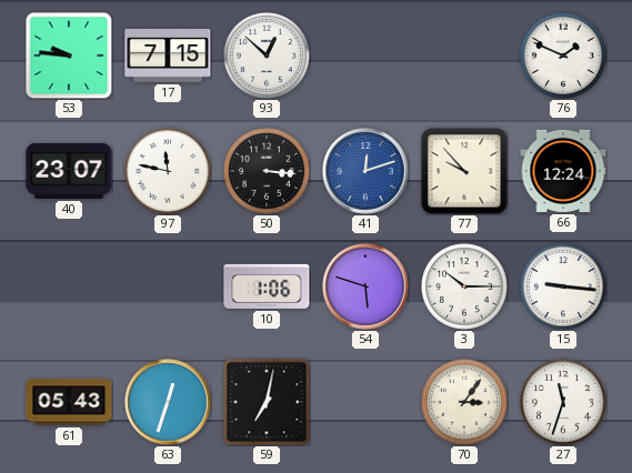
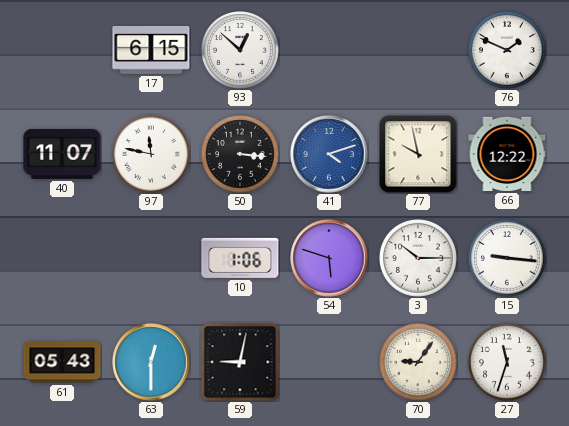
53: 9:46 -> none
17: 7:15 -> 6:15
40: 23:07 -> 11:07
41: 12:12 -> 4:12
77: 9:53 -> 9:58
66: 12:24 -> 12:22
63: 12:33 -> 12:30
59: 7:02 -> 9:02
70: 3:06 -> 9:06
